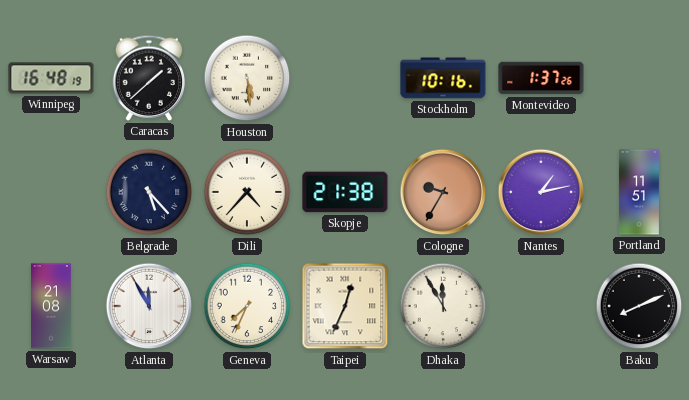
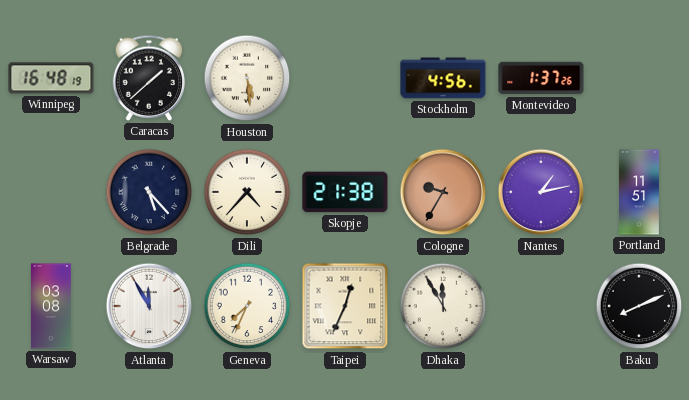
Stockholm: 10:16 -> 4:56
Warsaw: 21:08 -> 03:08
